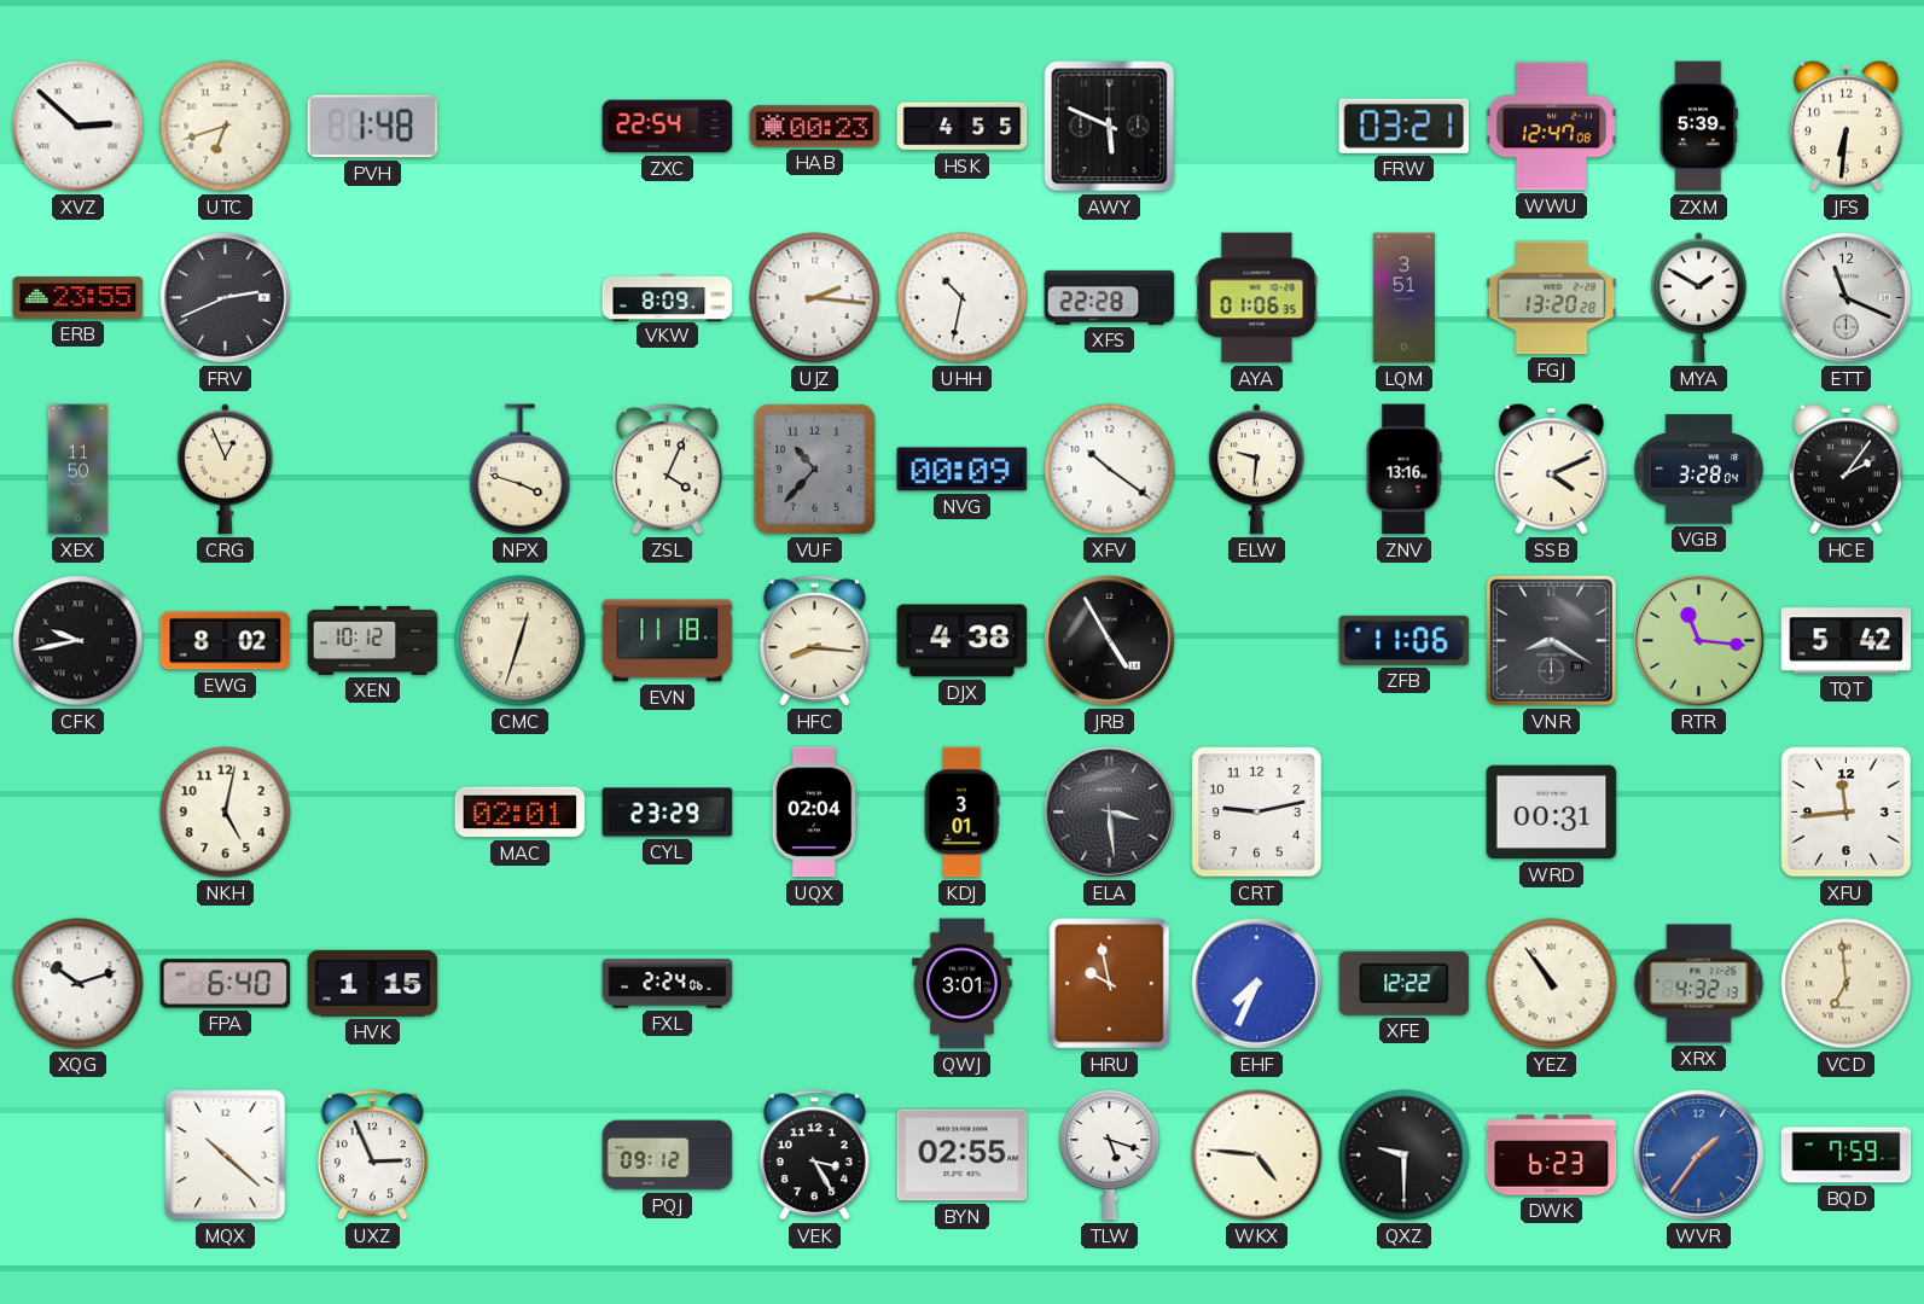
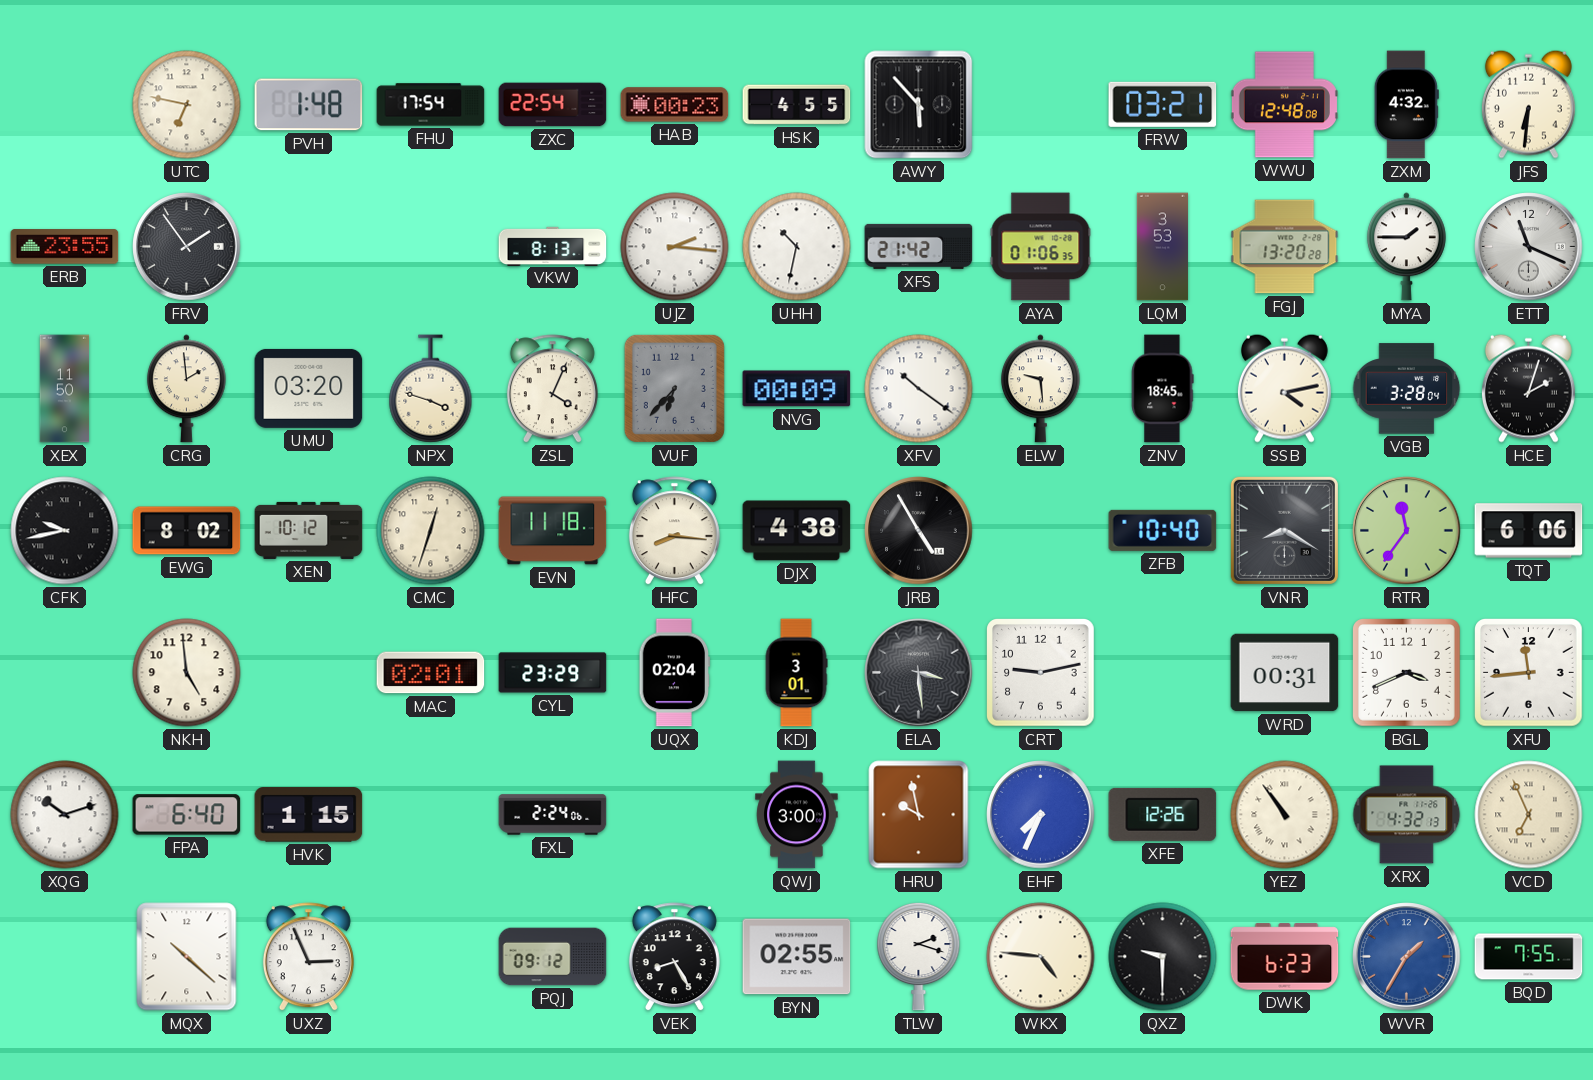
XVZ: 2:52 -> none
UTC: 6:42 -> 6:47
FHU: none -> 17:54
AWY: 5:49 -> 5:53
WWU: 12:47 -> 12:48
ZXM: 5:39 -> 4:32
FRV: 2:41 -> 1:54
VKW: 8:09 -> 8:13
XFS: 22:28 -> 21:42
LQM: 3:51 -> 3:53
MYA: 1:50 -> 1:45
CRG: 12:56 -> 1:59
UMU: none -> 03:20
VUF: 10:37 -> 6:37
ELW: 9:31 -> 9:29
ZNV: 13:16 -> 18:45
SSB: 4:11 -> 4:13
HCE: 2:06 -> 2:03
ZFB: 11:06 -> 10:40
RTR: 11:16 -> 11:36
TQT: 5:42 -> 6:06
NKH: 5:02 -> 4:59
BGL: none -> 3:41
QWJ: 3:01 -> 3:00
XFE: 12:22 -> 12:26
VCD: 6:59 -> 6:56
VEK: 3:25 -> 8:25
TLW: 5:18 -> 2:18
WVR: 1:36 -> 1:35
BQD: 7:59 -> 7:55
